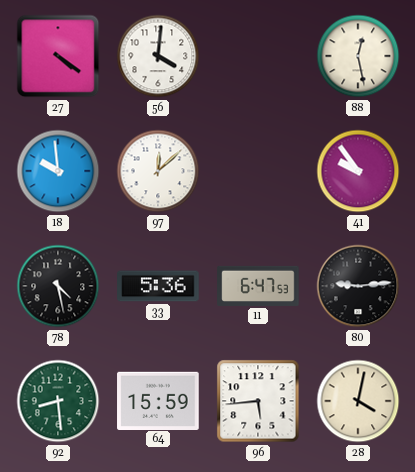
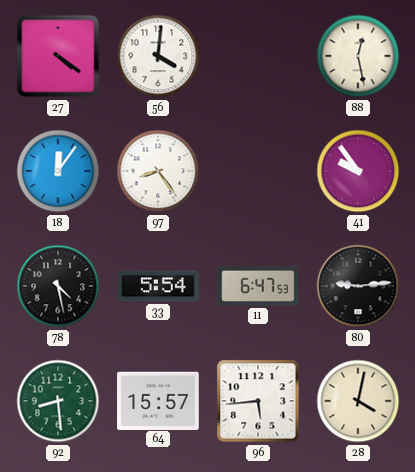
18: 9:59 -> 12:06
97: 12:08 -> 8:24
33: 5:36 -> 5:54
64: 15:59 -> 15:57
